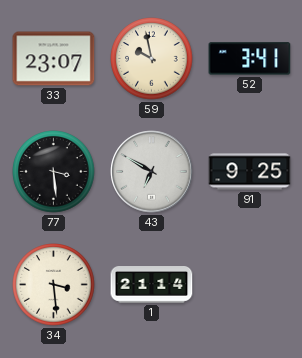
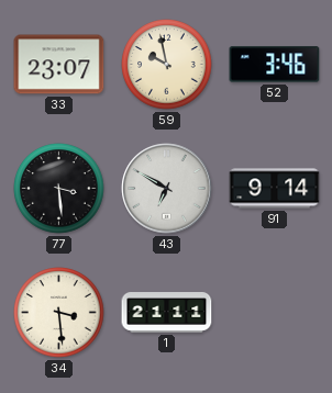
52: 3:41 -> 3:46
91: 9:25 -> 9:14
1: 21:14 -> 21:11
